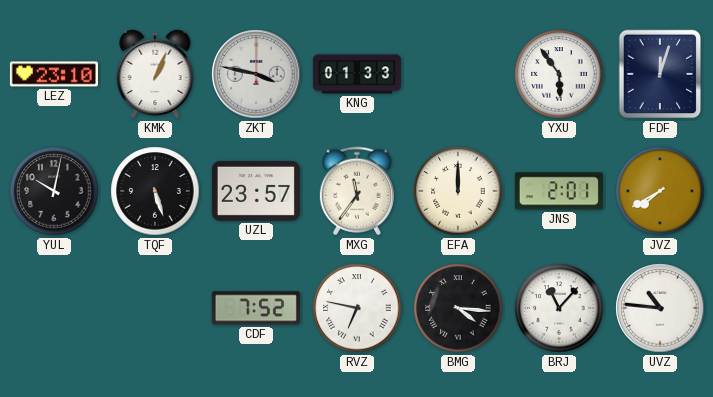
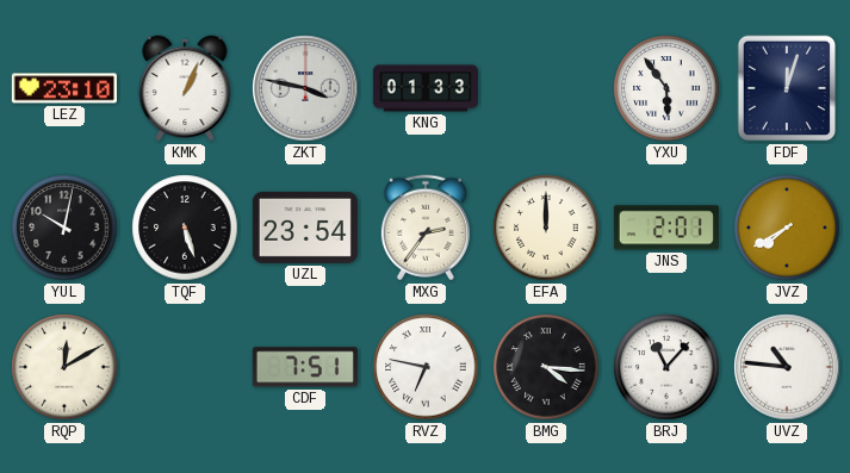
UZL: 23:57 -> 23:54
MXG: 11:36 -> 2:36
RQP: none -> 12:10
CDF: 7:52 -> 7:51
